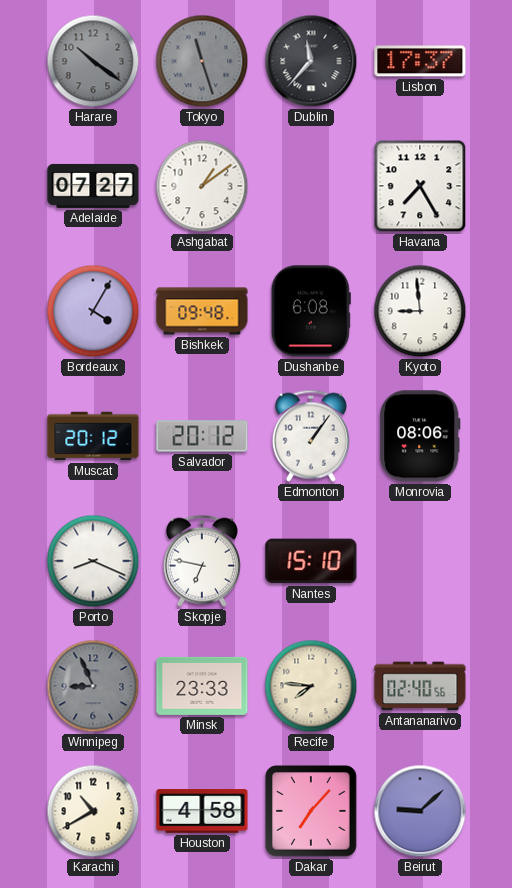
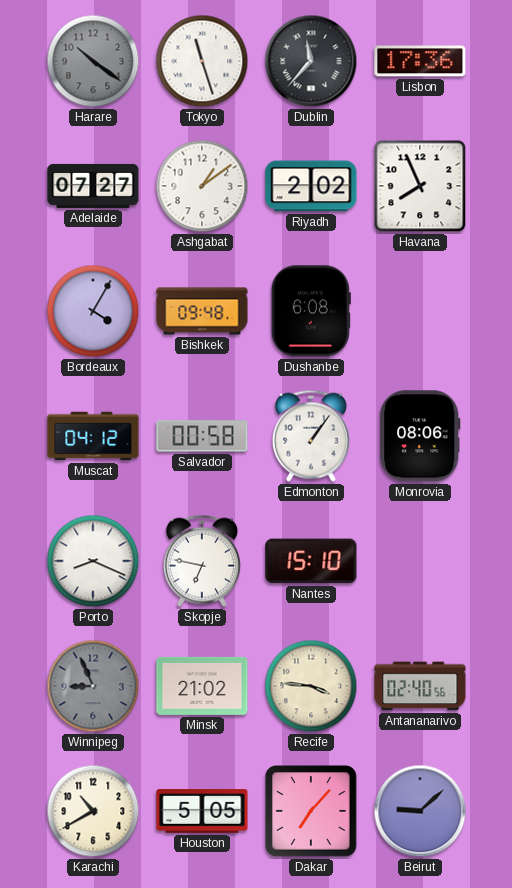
Tokyo dial: grey -> white
Lisbon: 17:37 -> 17:36
Riyadh: none -> 2:02
Havana: 7:25 -> 7:56
Kyoto: 8:59 -> none
Muscat: 20:12 -> 04:12
Salvador: 20:12 -> 00:58
Minsk: 23:33 -> 21:02
Recife: 7:46 -> 3:46
Houston: 4:58 -> 5:05
